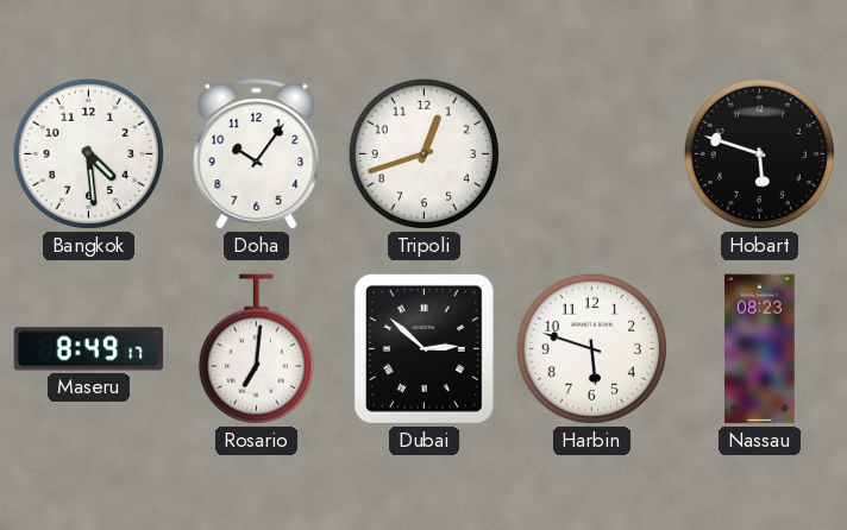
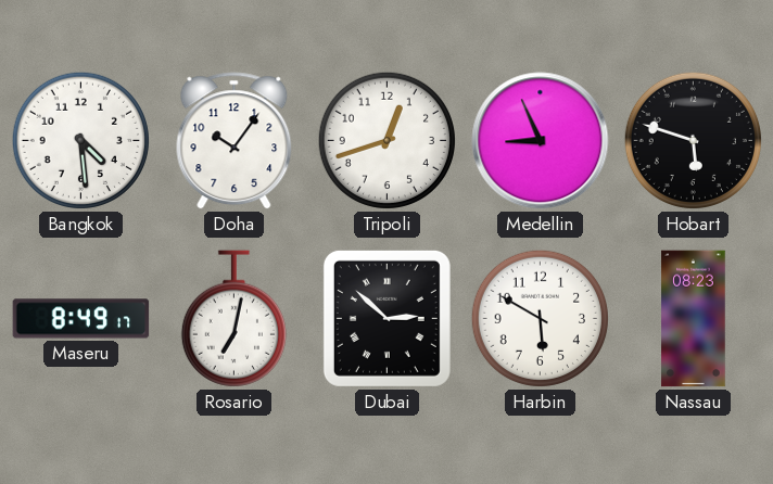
Medellin: none -> 8:56
Rosario: 7:01 -> 7:02
Harbin: 5:48 -> 5:50
